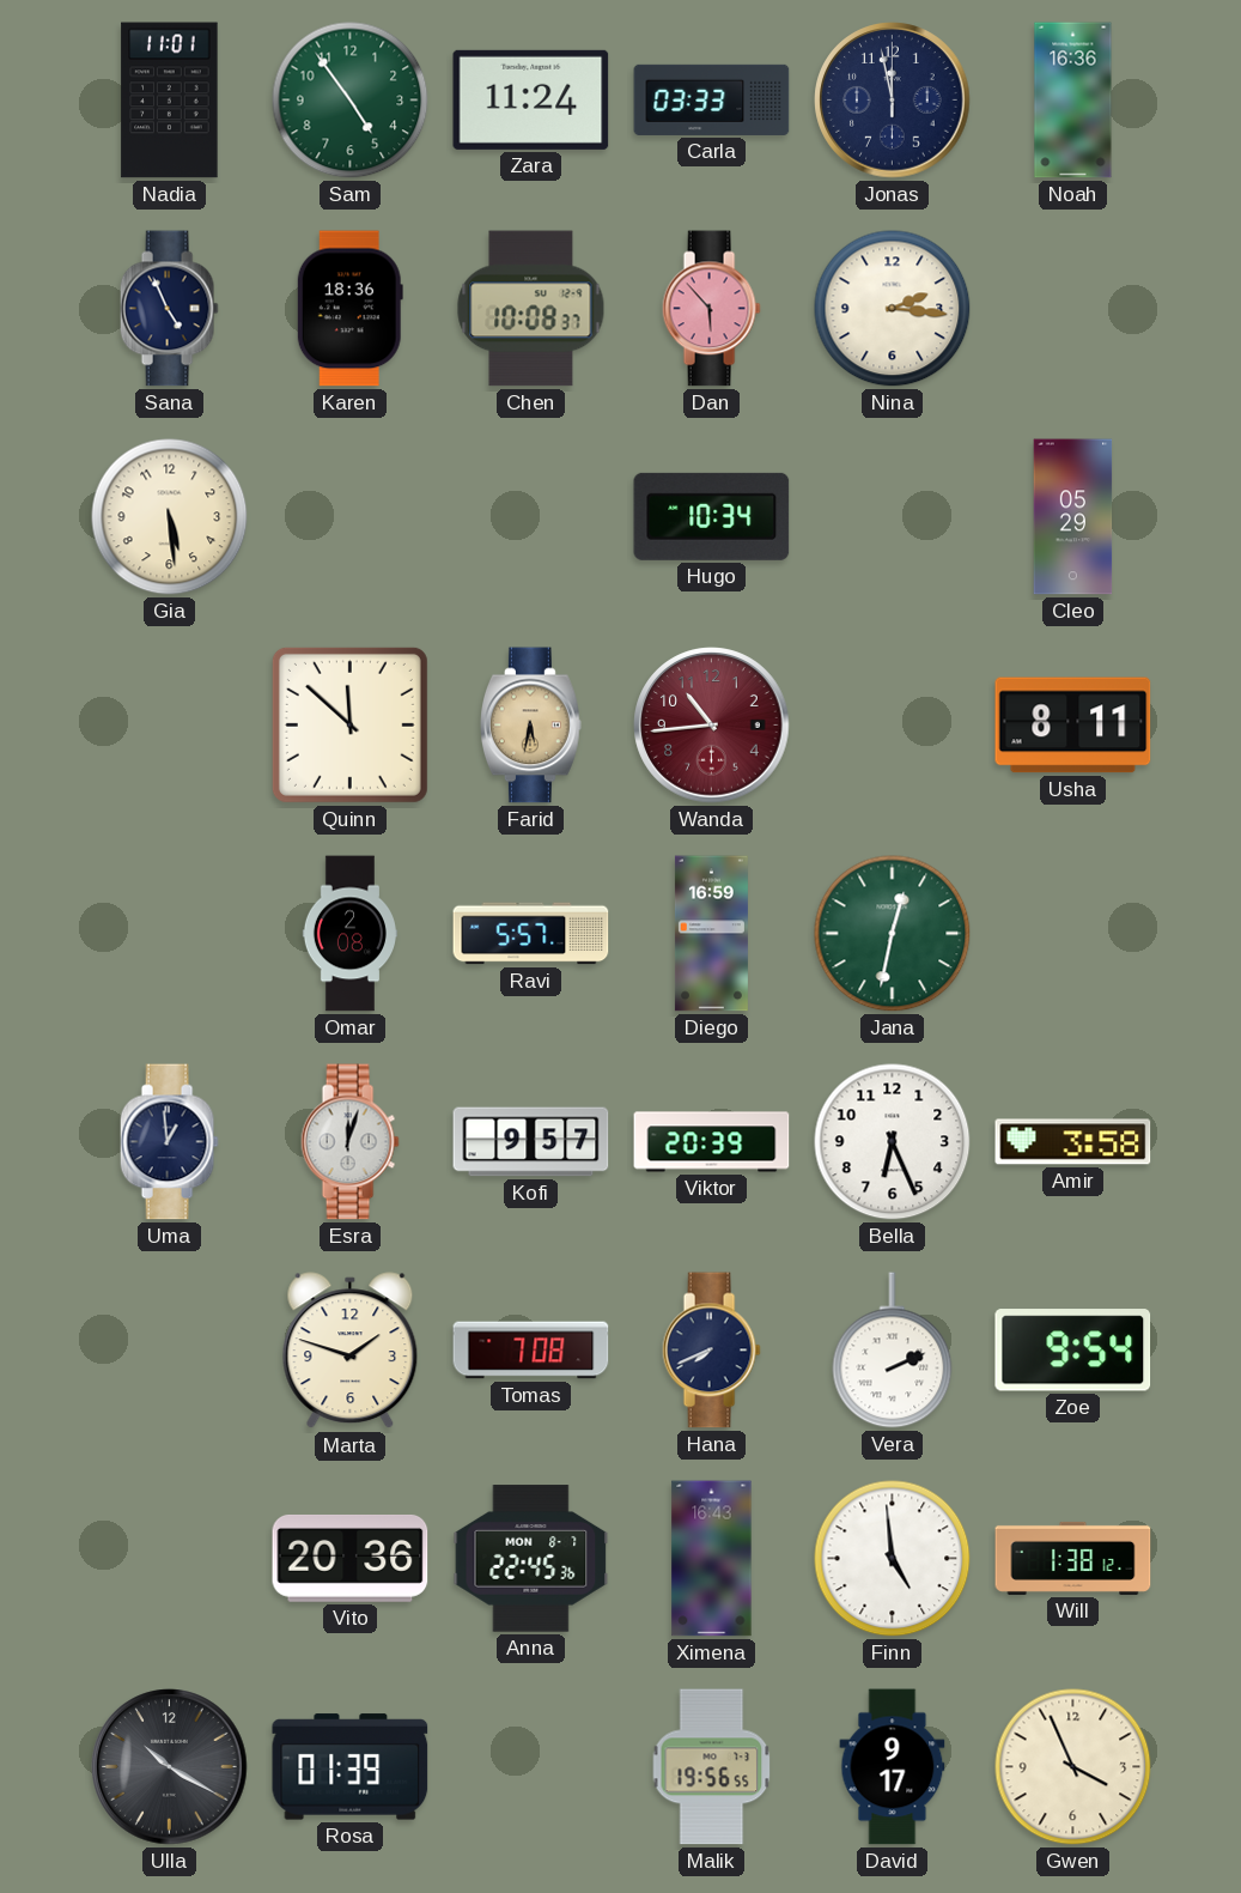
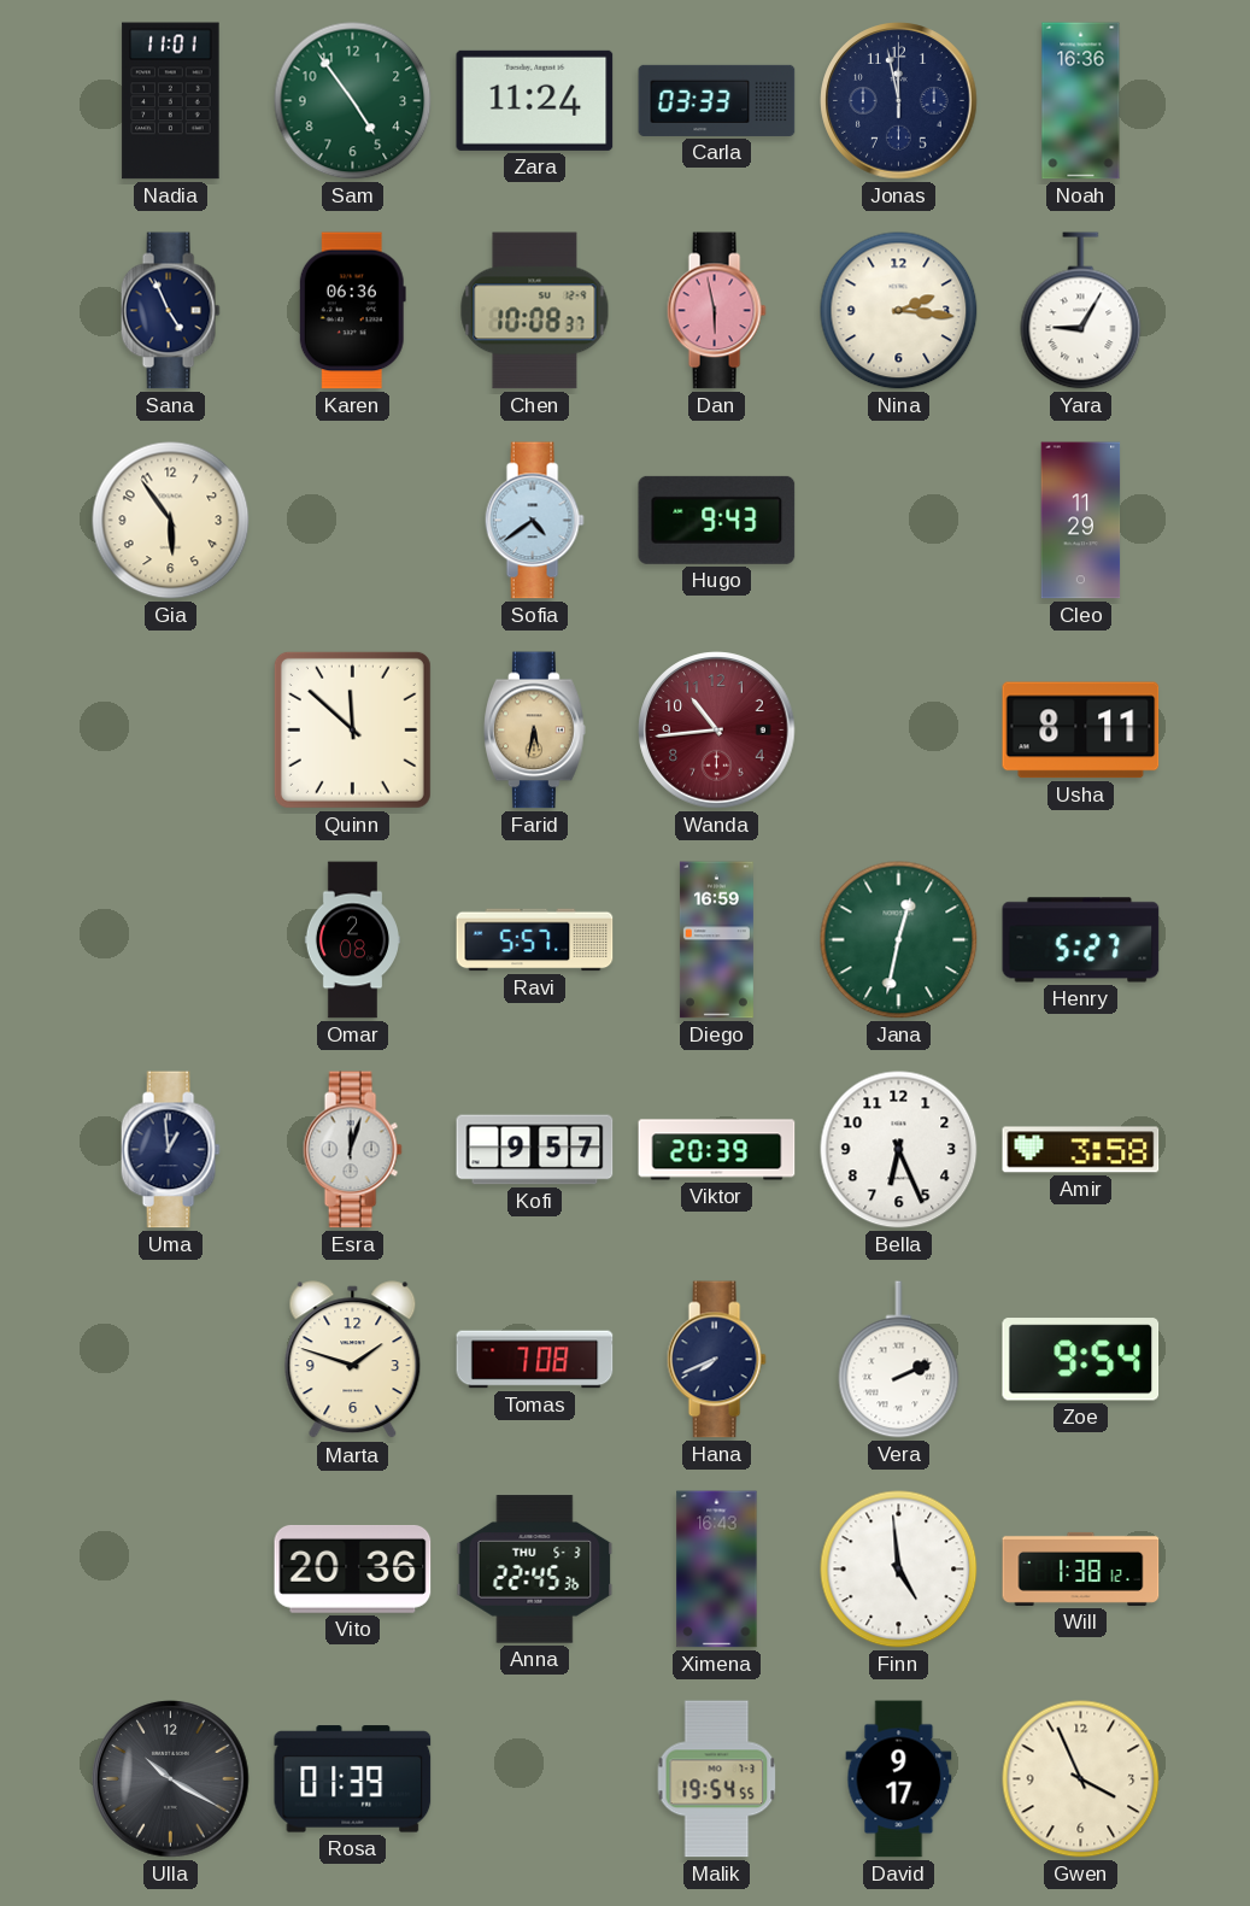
Karen: 18:36 -> 06:36
Dan: 5:53 -> 5:58
Yara: none -> 9:05
Gia: 5:29 -> 5:54
Sofia: none -> 4:39
Hugo: 10:34 -> 9:43
Cleo: 05:29 -> 11:29
Henry: none -> 5:27
Anna date: MON 8-7 -> THU 5-3
Malik: 19:56 -> 19:54
